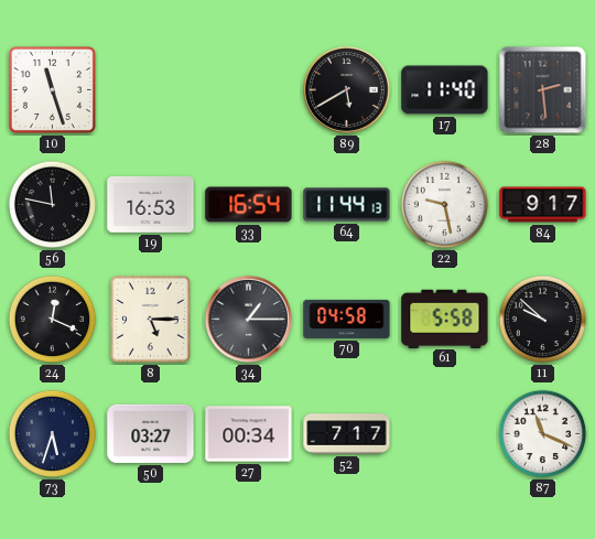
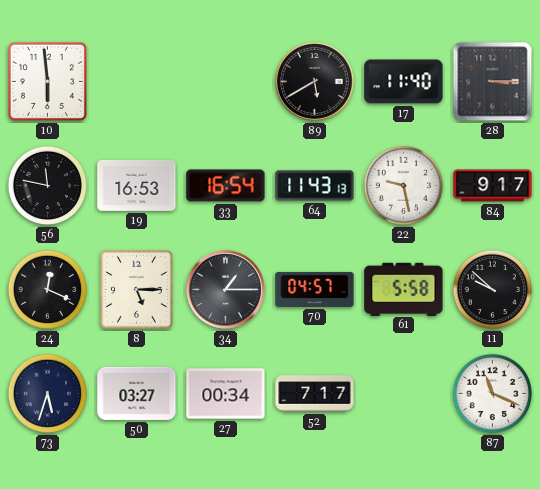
10: 11:27 -> 5:59
28: 2:29 -> 3:15
64: 11:44 -> 11:43
70: 04:58 -> 04:57
